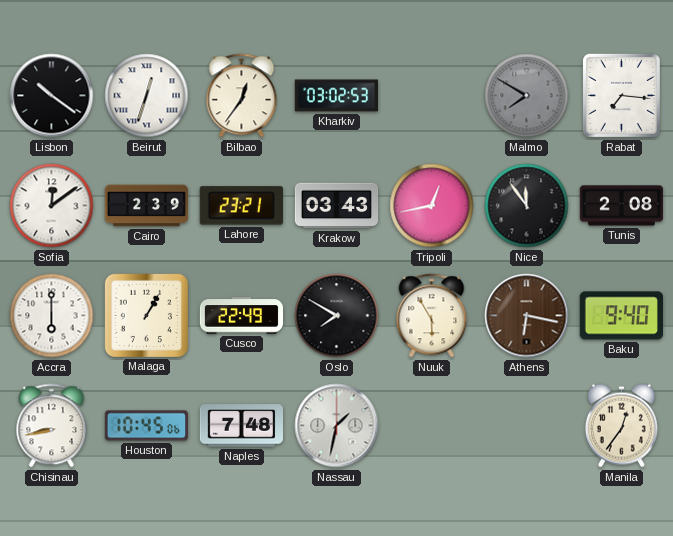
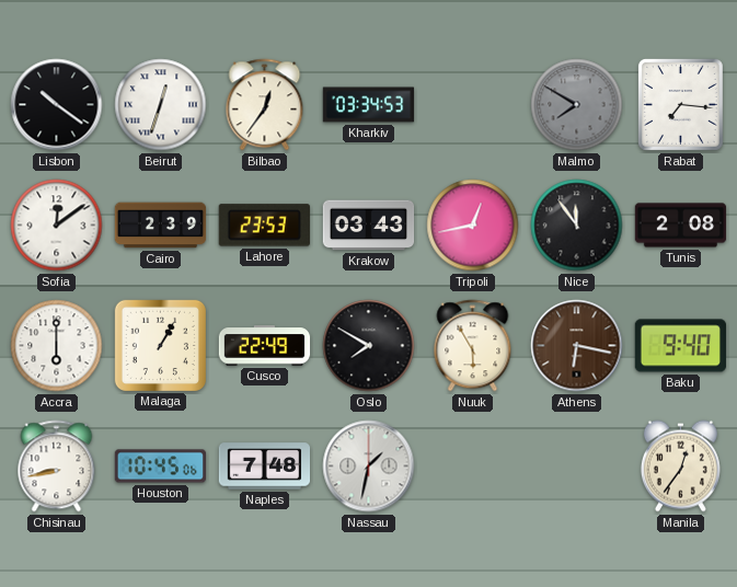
Kharkiv: 03:02 -> 03:34
Lahore: 23:21 -> 23:53
